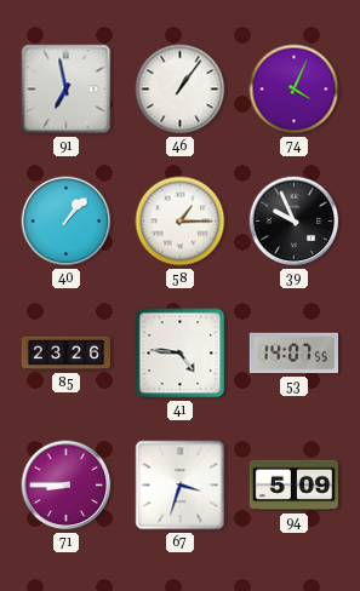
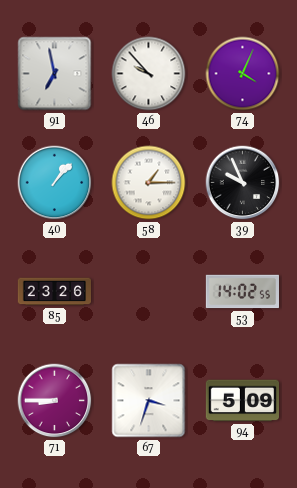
46: 1:06 -> 9:53
41: 4:46 -> none
53: 14:07 -> 14:02
